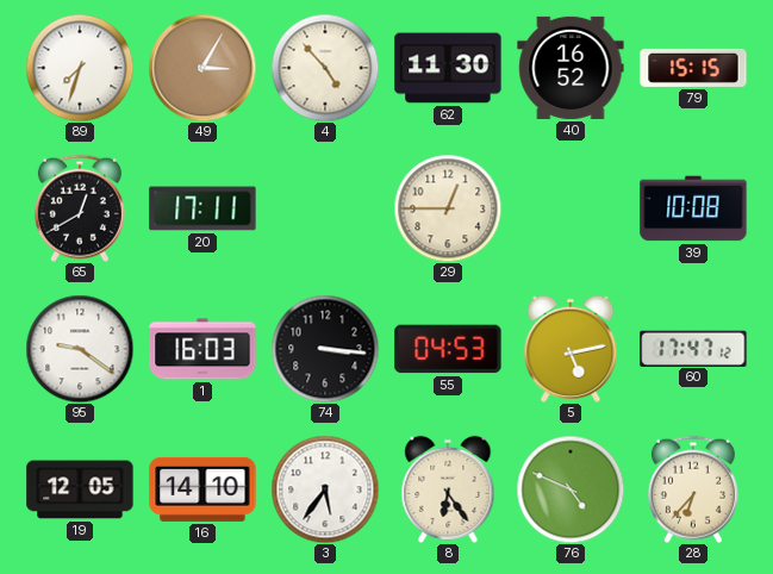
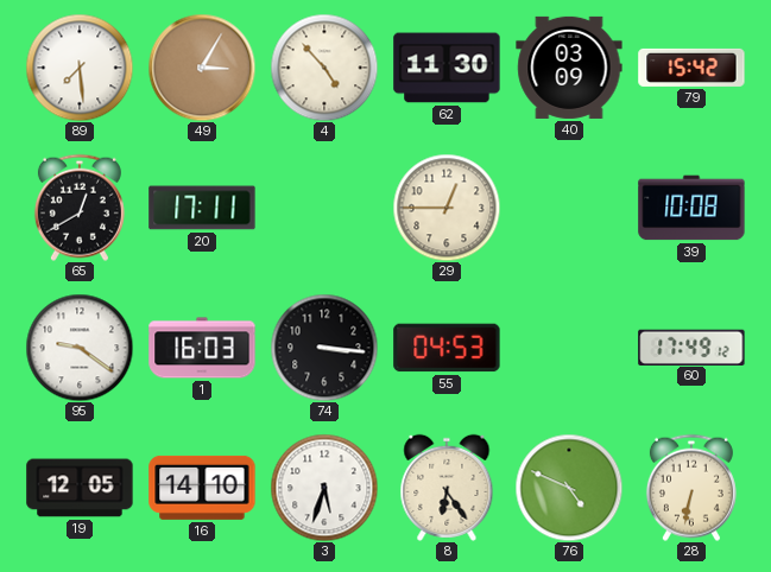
89: 7:33 -> 7:29
40: 16:52 -> 03:09
79: 15:15 -> 15:42
5: 5:13 -> none
60: 17:47 -> 17:49
3: 5:36 -> 5:33
28: 6:37 -> 6:32
